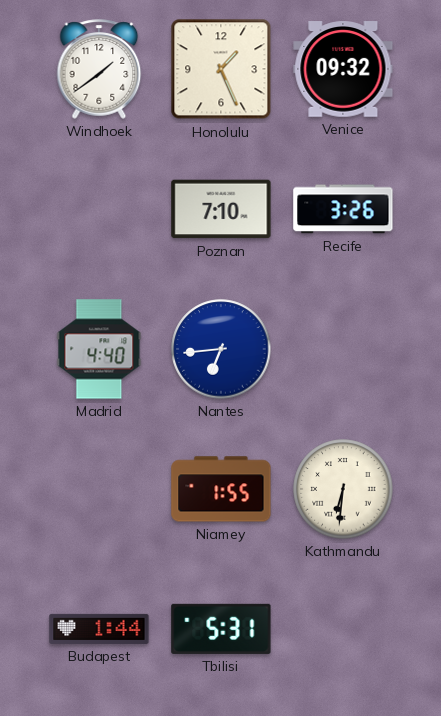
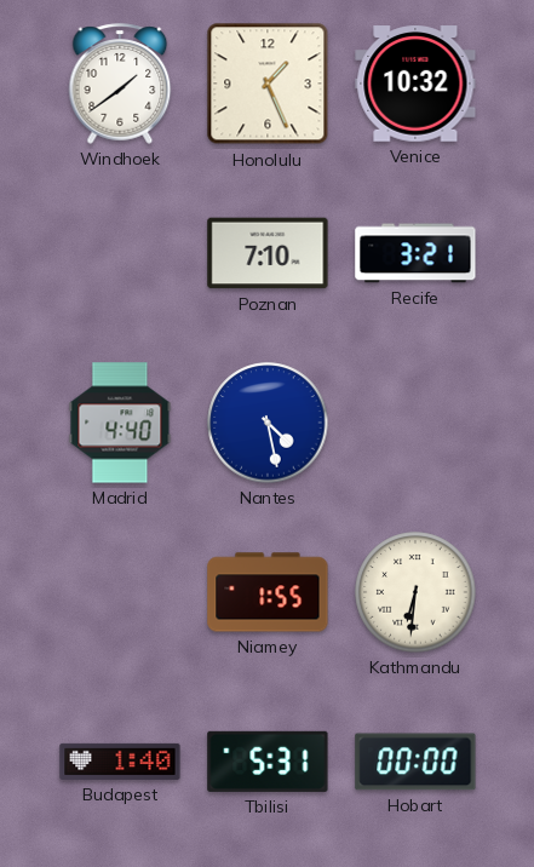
Venice: 09:32 -> 10:32
Recife: 3:26 -> 3:21
Nantes: 6:44 -> 4:28
Budapest: 1:44 -> 1:40
Hobart: none -> 00:00
